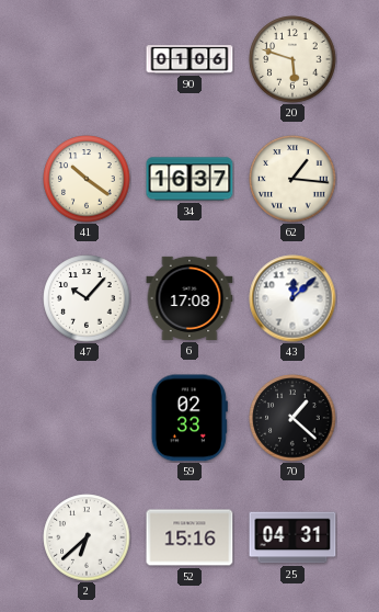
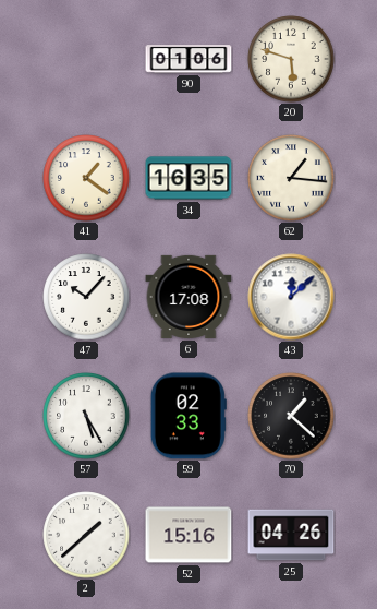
41: 10:21 -> 1:21
34: 16:37 -> 16:35
57: none -> 5:25
2: 6:38 -> 1:38
25: 04:31 -> 04:26
